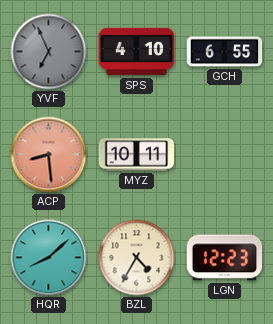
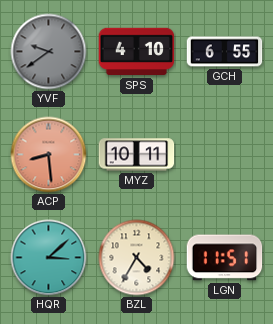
YVF: 6:56 -> 9:39
HQR: 8:08 -> 3:08
LGN: 12:23 -> 11:51
